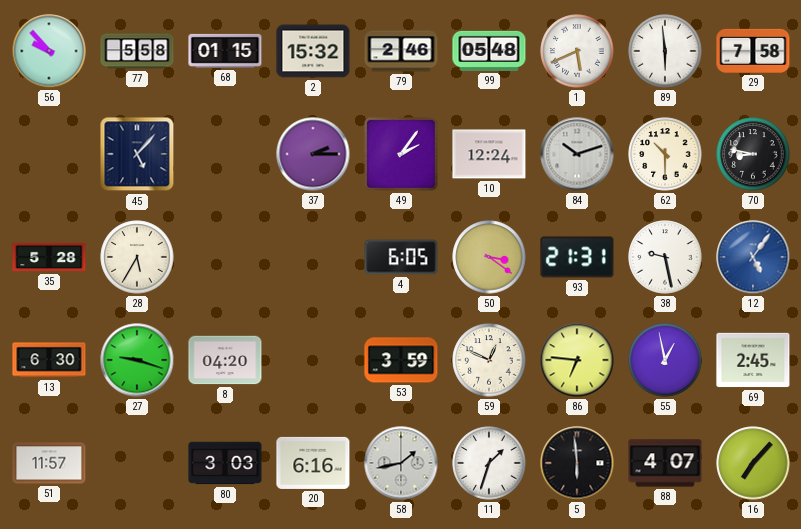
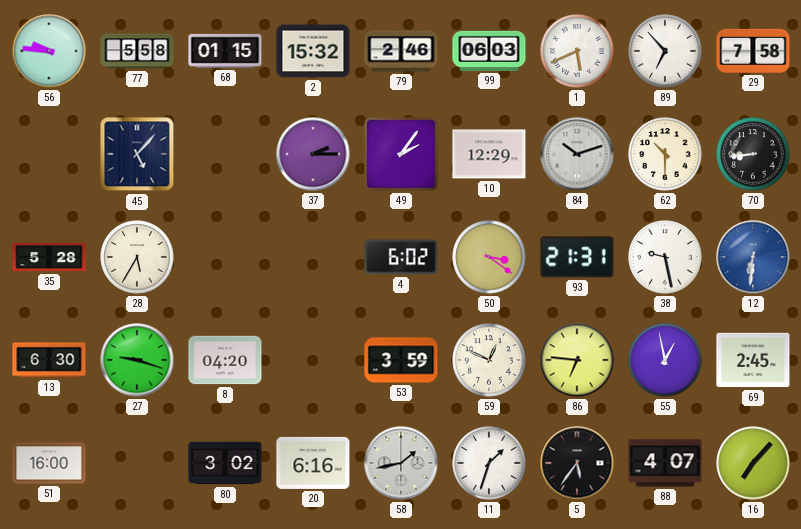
56: 9:53 -> 9:46
99: 05:48 -> 06:03
89: 5:59 -> 6:53
10: 12:24 -> 12:29
70: 8:47 -> 8:44
4: 6:05 -> 6:02
12: 5:06 -> 6:31
51: 11:57 -> 16:00
80: 3:03 -> 3:02
5: 5:59 -> 5:36
